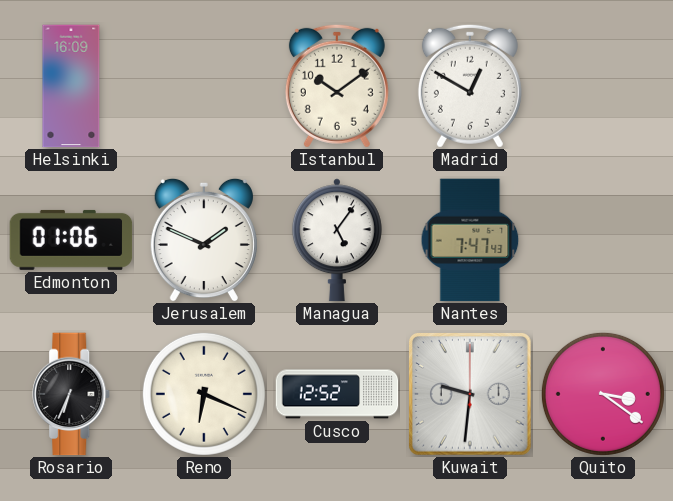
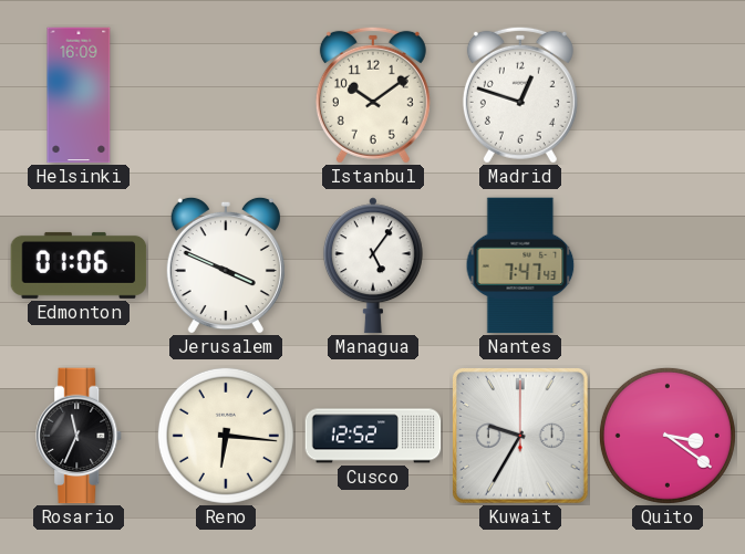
Madrid: 12:50 -> 12:48
Jerusalem: 1:49 -> 3:49
Rosario: 6:34 -> 11:34
Reno: 6:19 -> 6:16
Kuwait: 9:31 -> 9:35
